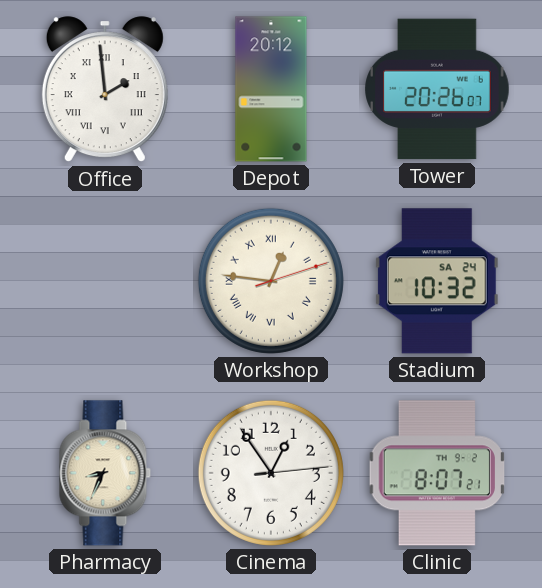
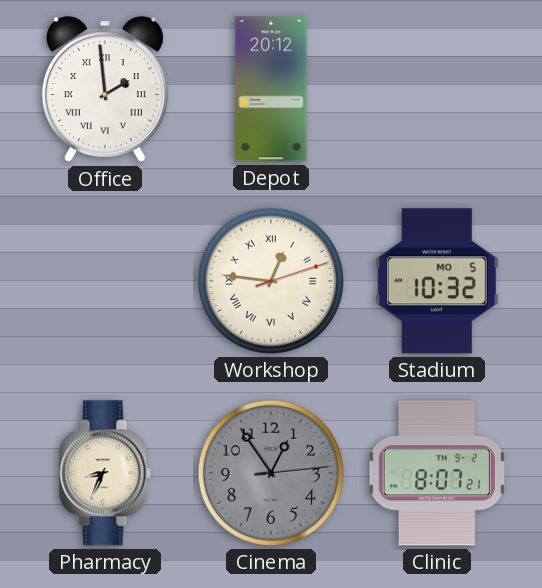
Tower: 20:26 -> none
Stadium date: SA 24 -> MO 5
Cinema dial: white -> grey
